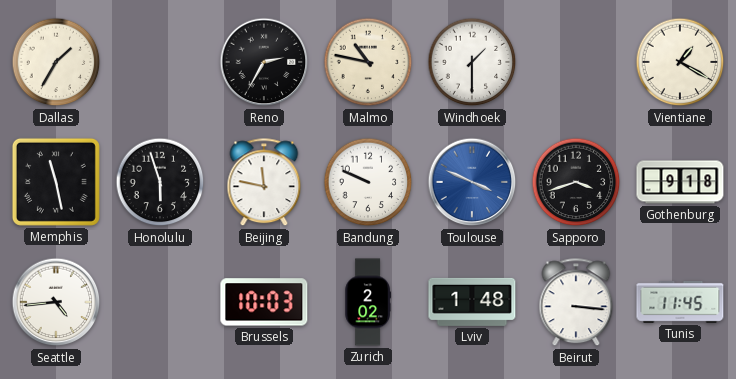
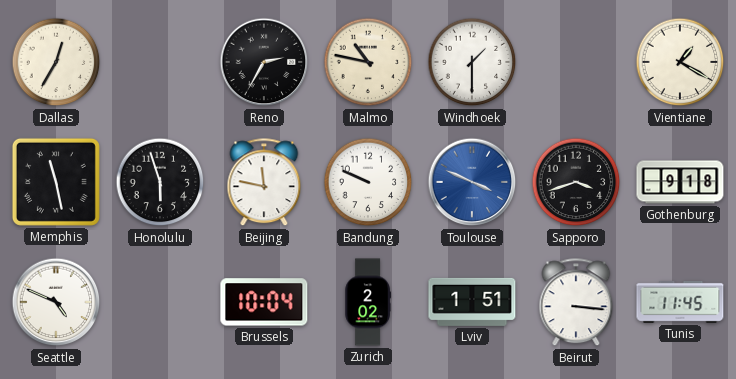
Dallas: 1:35 -> 12:35
Seattle: 4:44 -> 4:49
Brussels: 10:03 -> 10:04
Lviv: 1:48 -> 1:51
